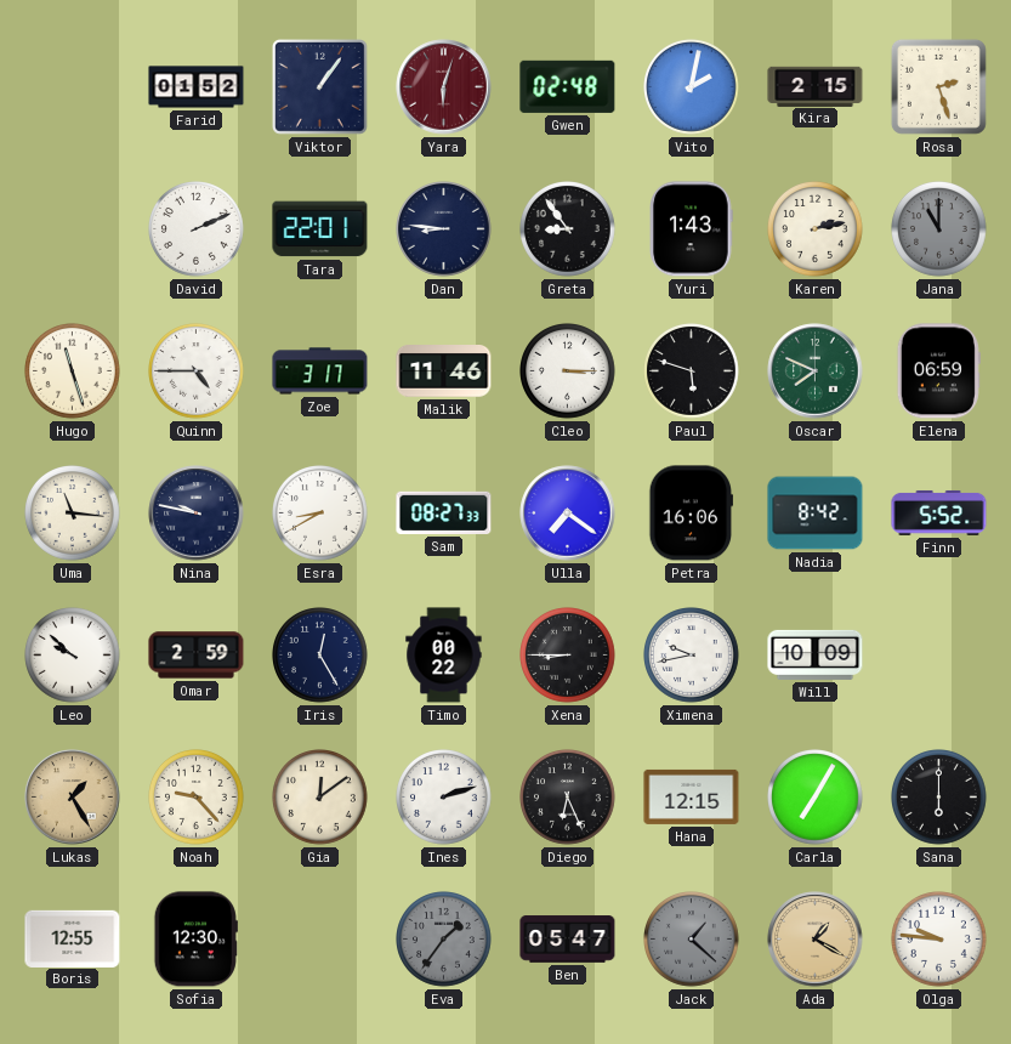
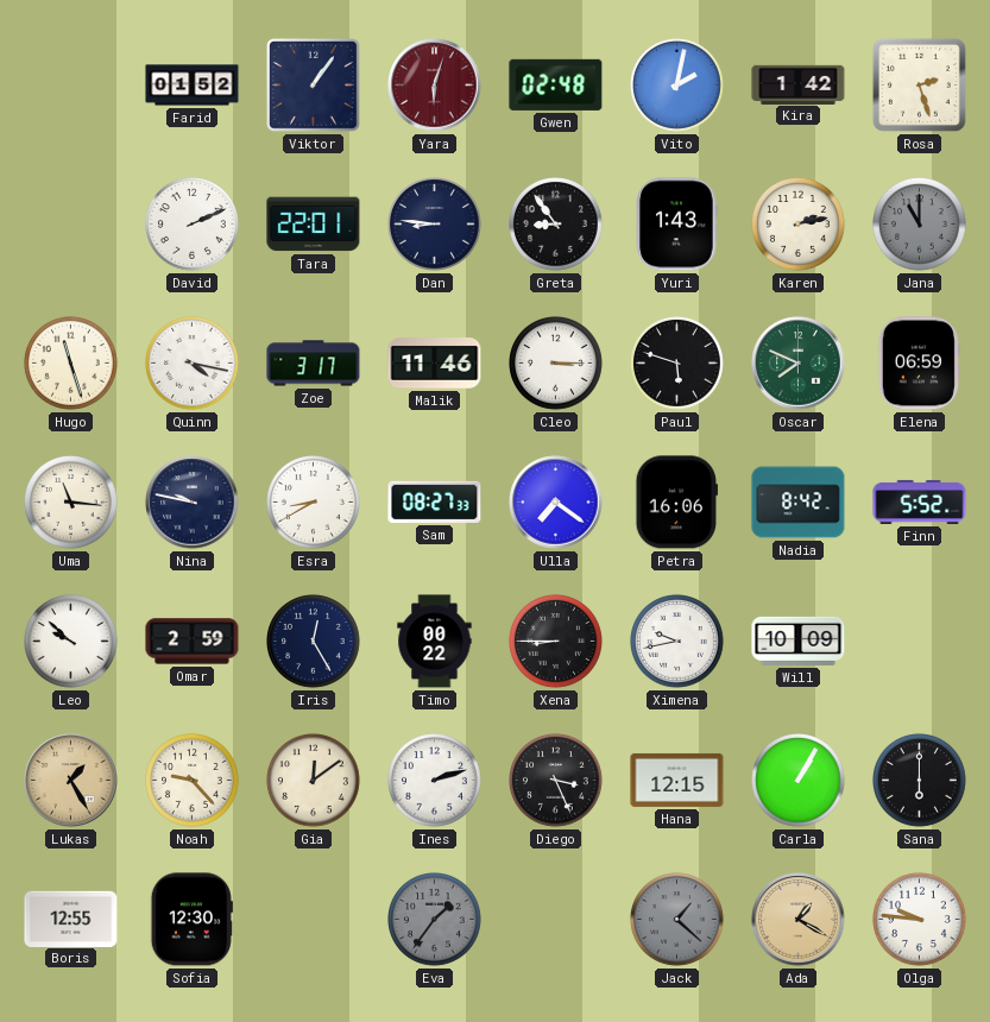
Kira: 2:15 -> 1:42
Quinn: 4:45 -> 4:17
Diego: 6:26 -> 3:26
Carla: 7:05 -> 1:05
Ben: 05:47 -> none
